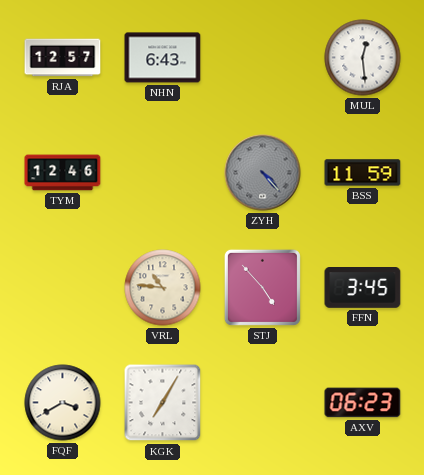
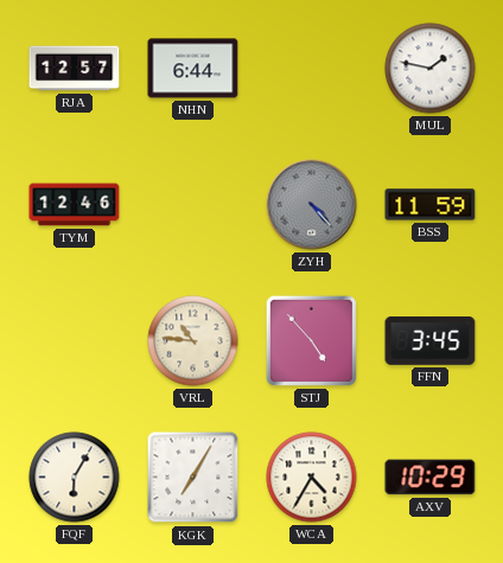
NHN: 6:43 -> 6:44
MUL: 12:29 -> 1:47
FQF: 3:40 -> 6:05
WCA: none -> 4:35
AXV: 06:23 -> 10:29
